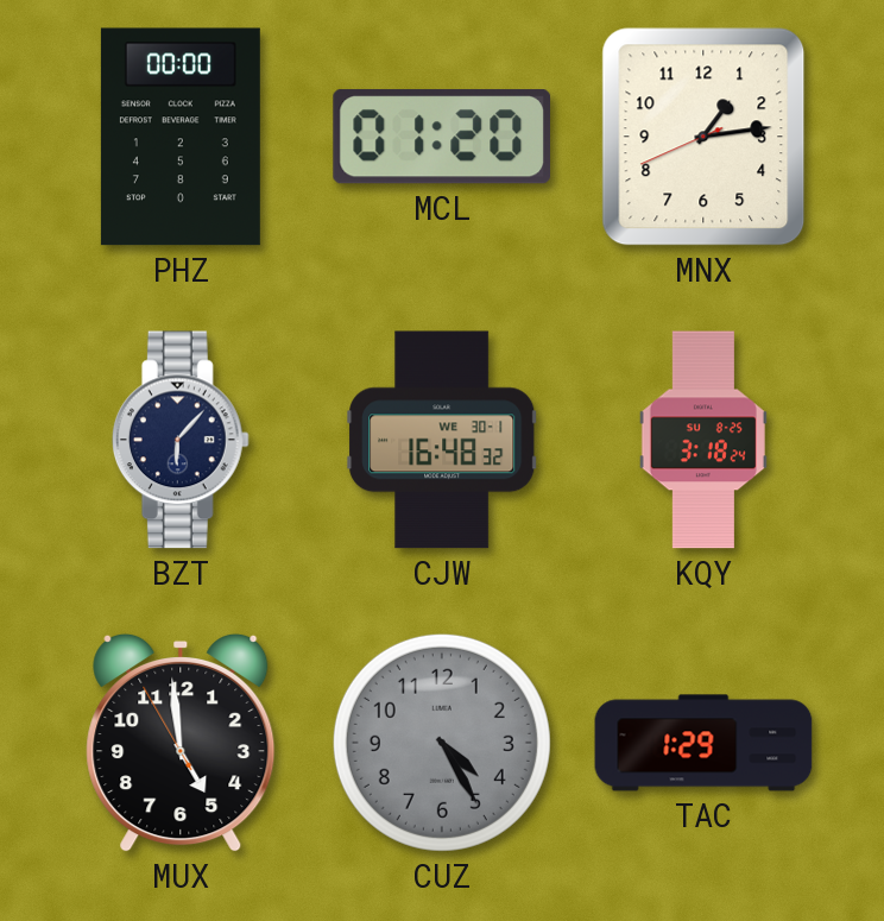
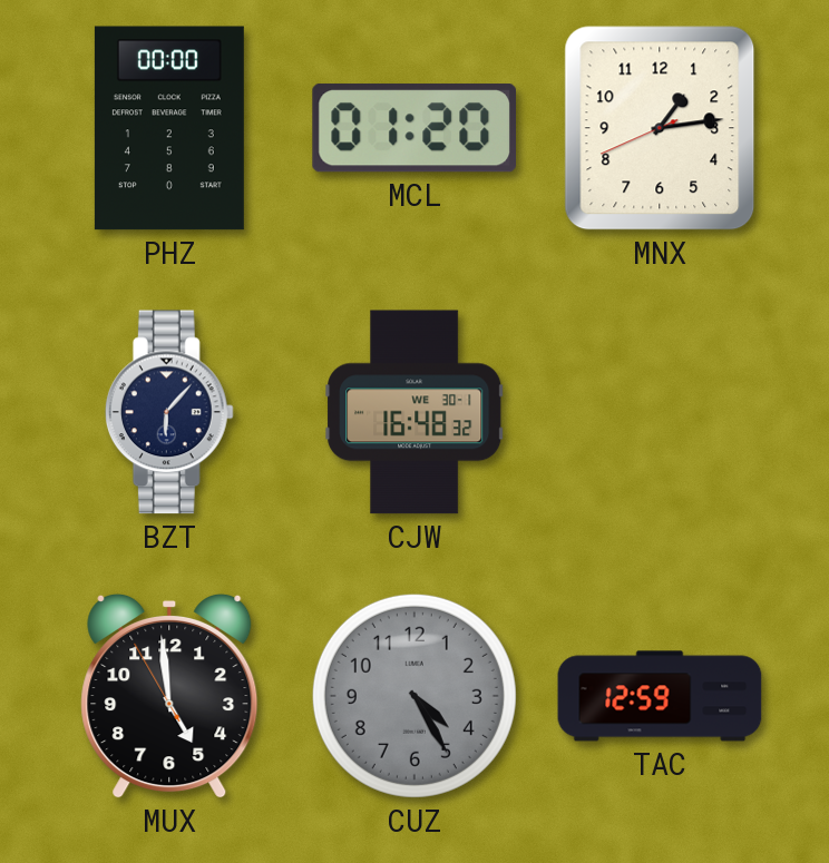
KQY: 3:18 -> none
TAC: 1:29 -> 12:59
